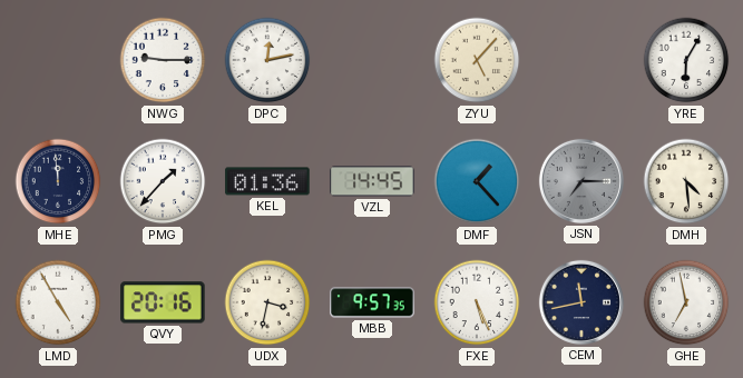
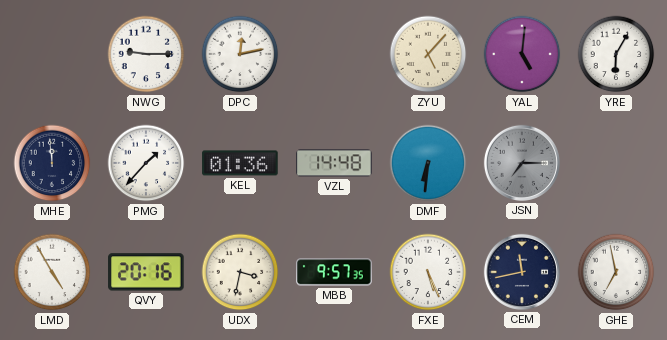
YAL: none -> 5:01
VZL: 14:45 -> 14:48
DMF: 1:23 -> 6:31
DMH: 4:29 -> none
